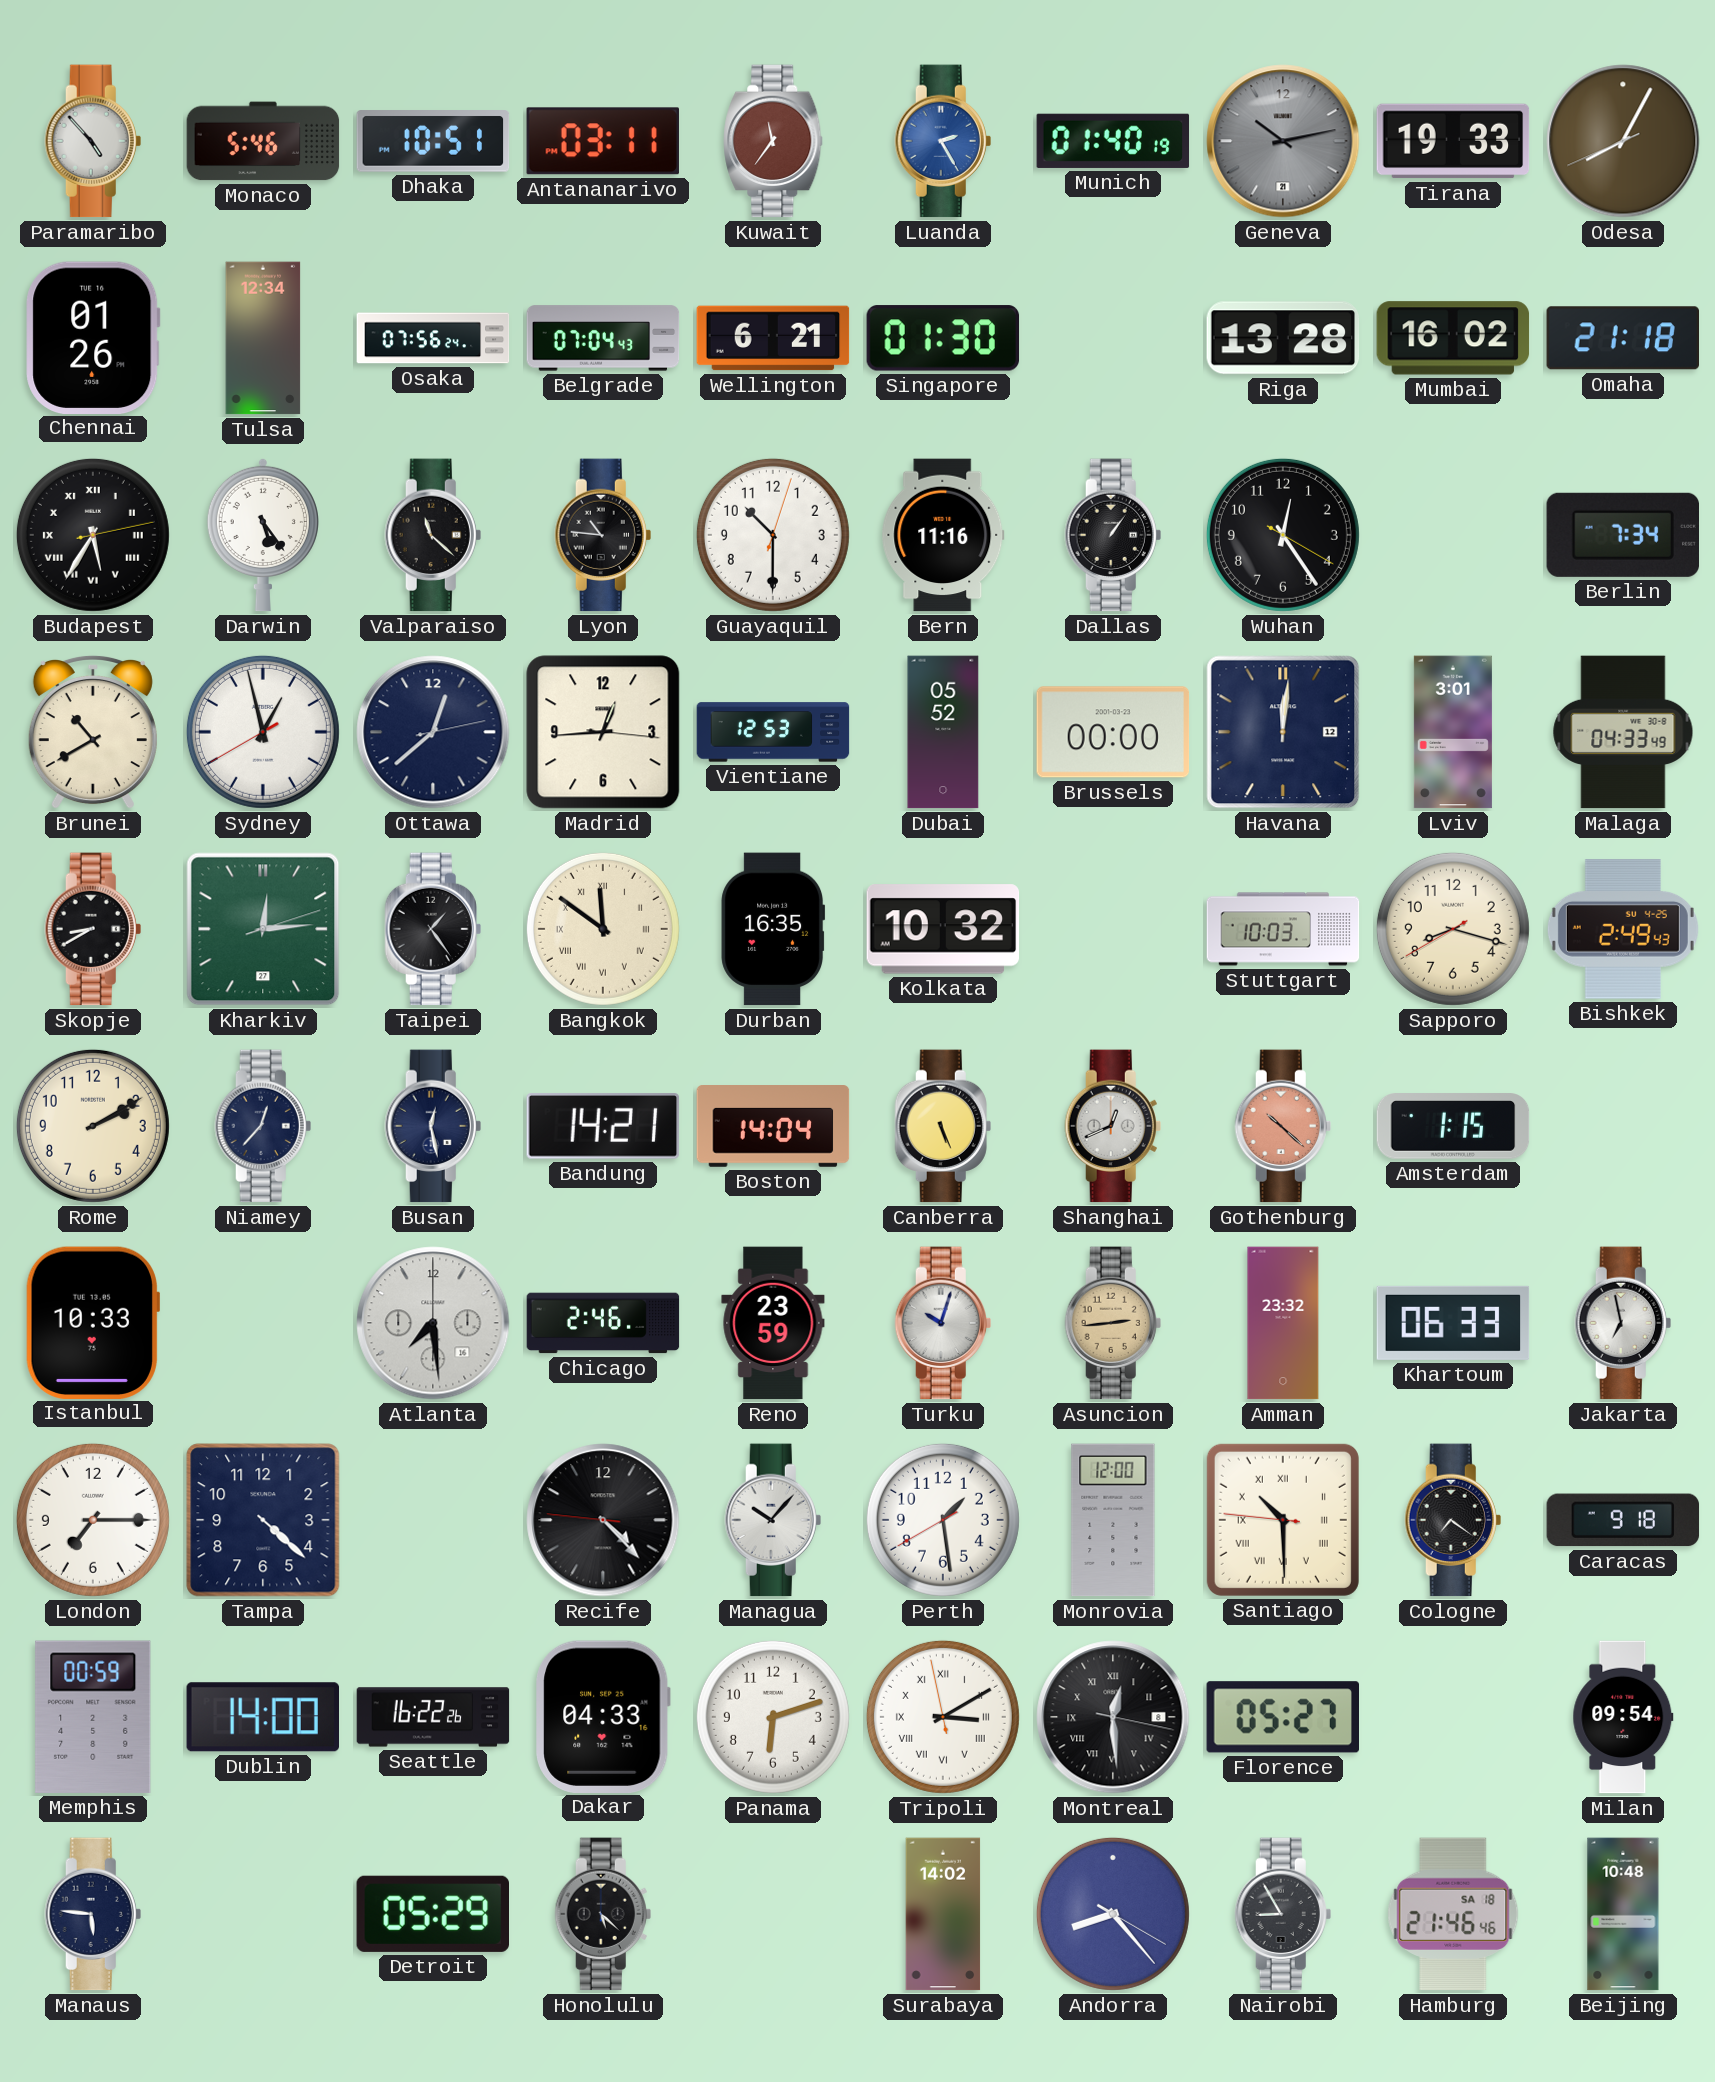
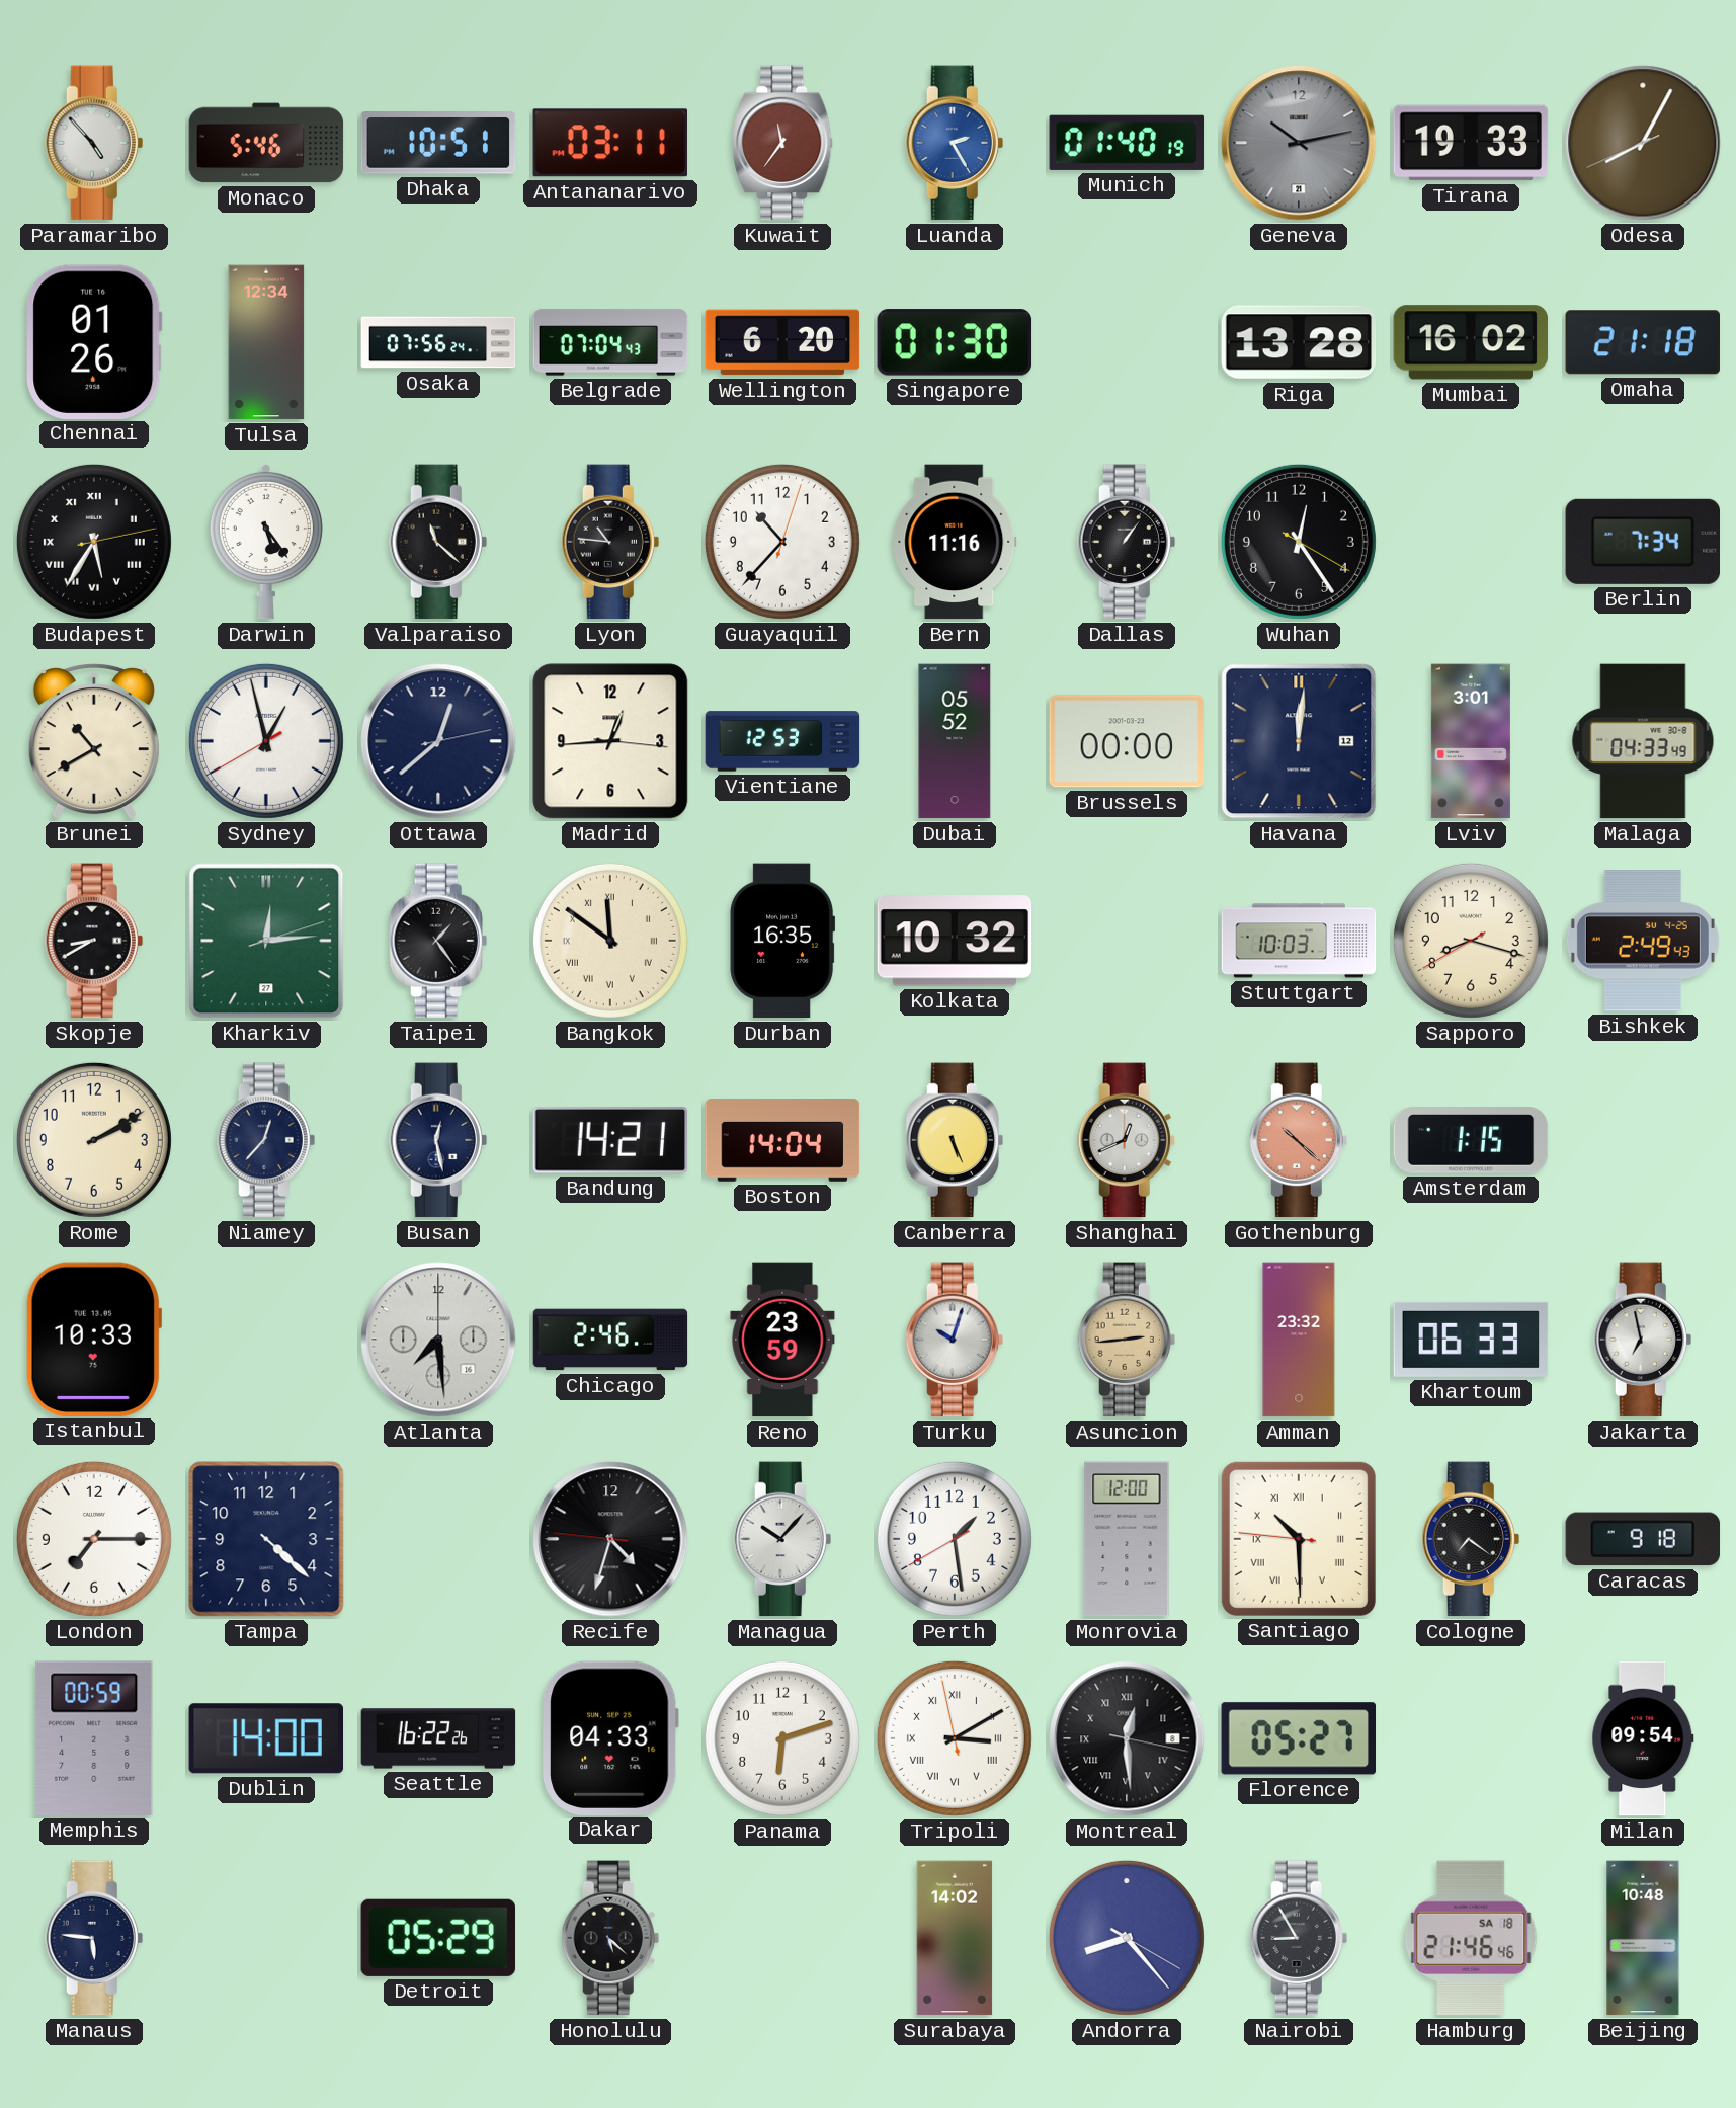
Wellington: 6:21 -> 6:20
Guayaquil: 10:30 -> 10:37
Recife: 4:22 -> 4:32
